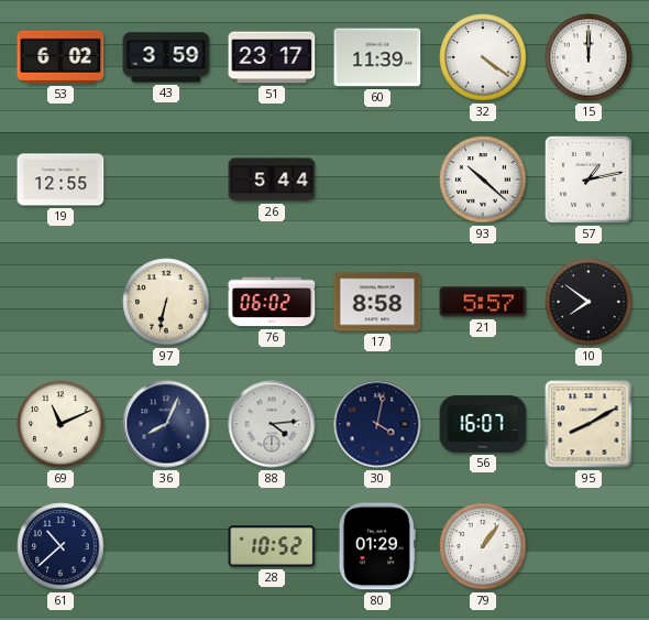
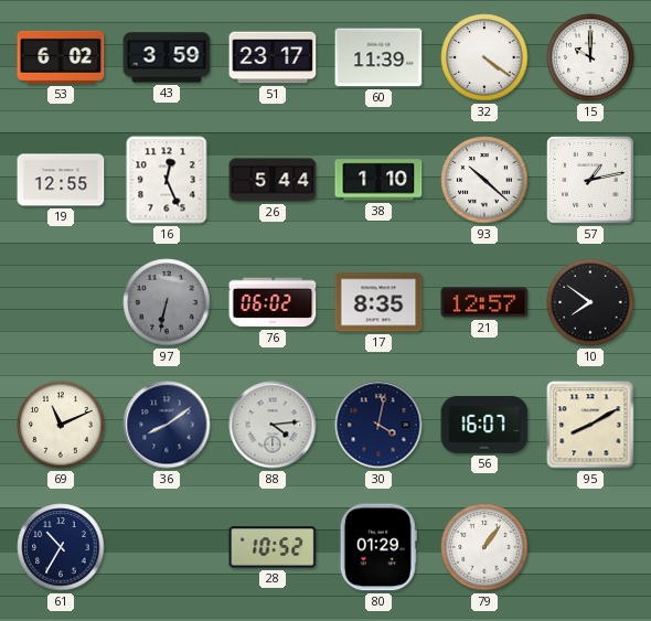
15: 12:00 -> 10:00
16: none -> 12:26
38: none -> 1:10
97 dial: cream -> grey
17: 8:58 -> 8:35
21: 5:57 -> 12:57
36: 8:04 -> 8:09
61: 10:38 -> 10:35
